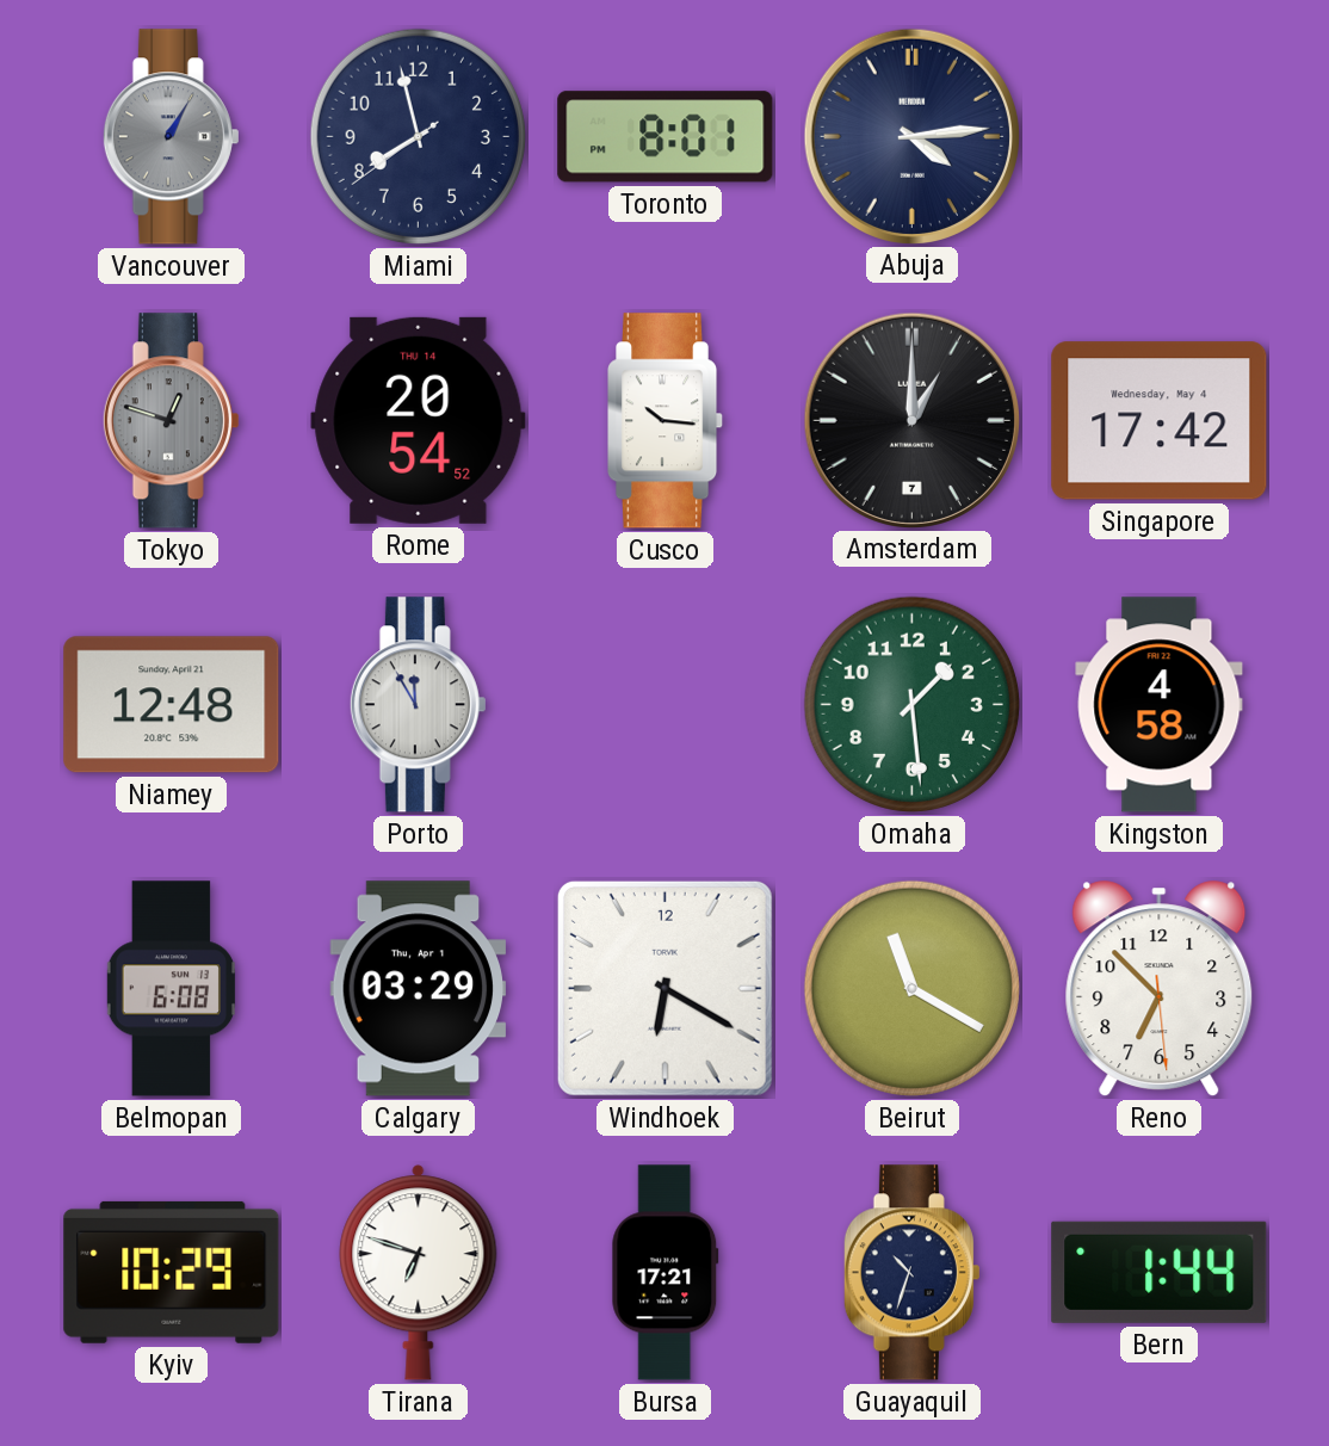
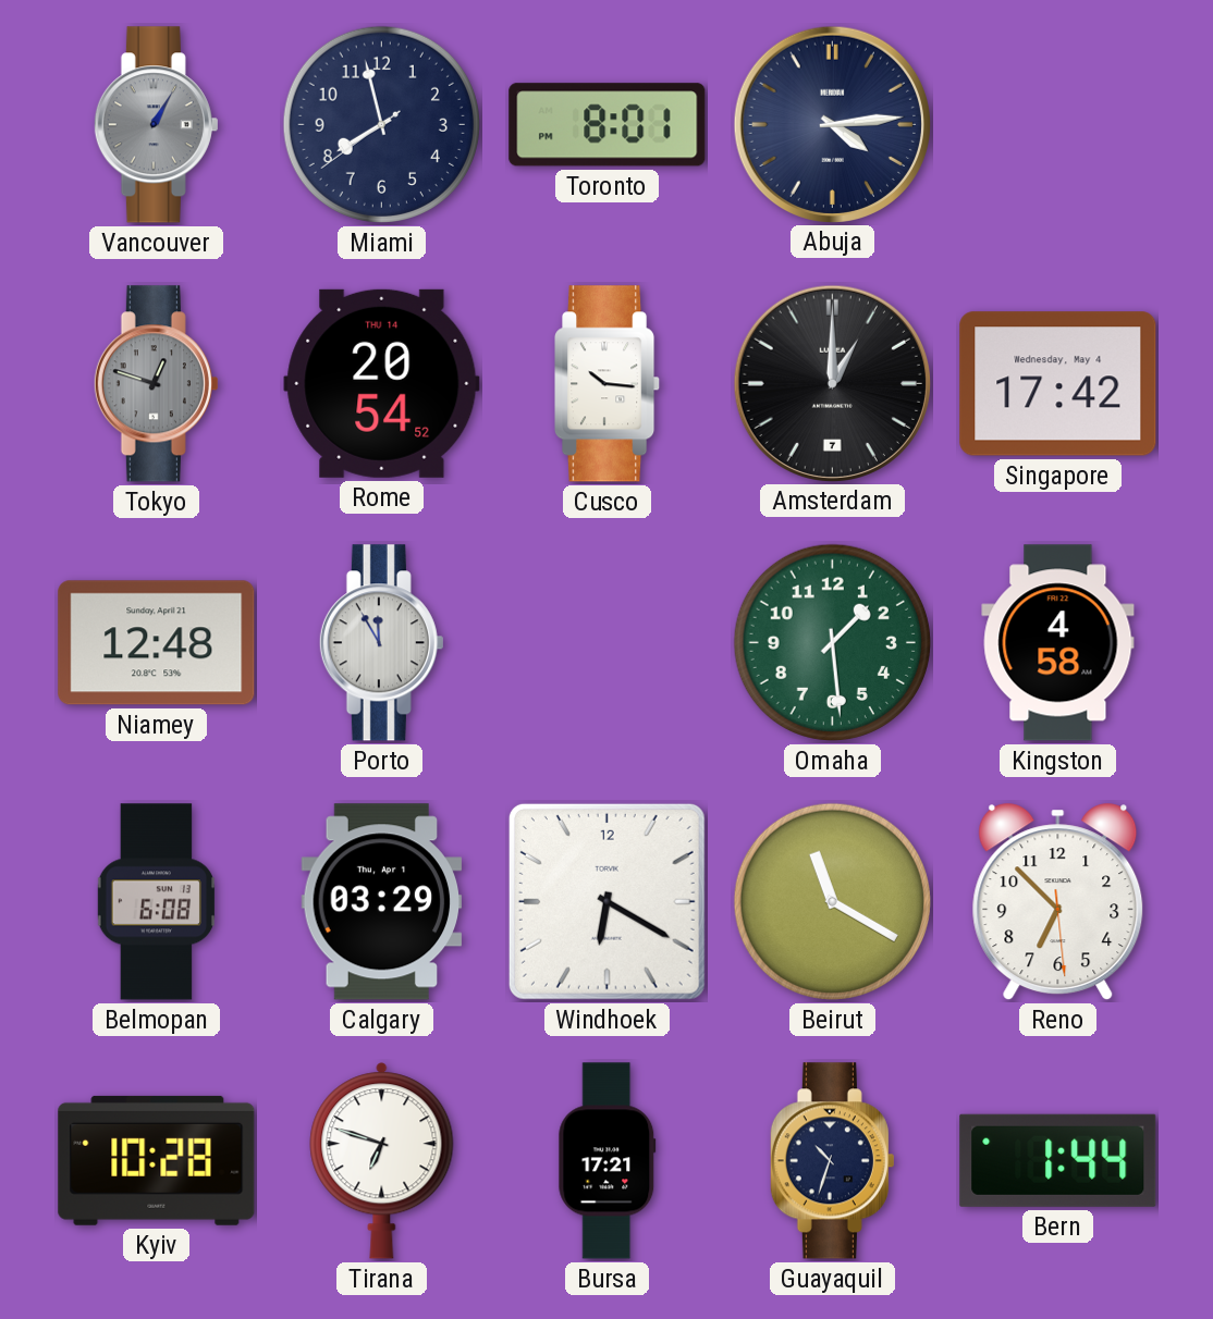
Kyiv: 10:29 -> 10:28
